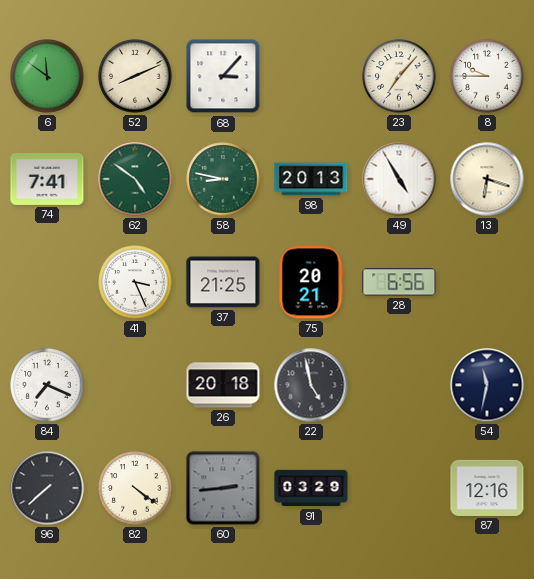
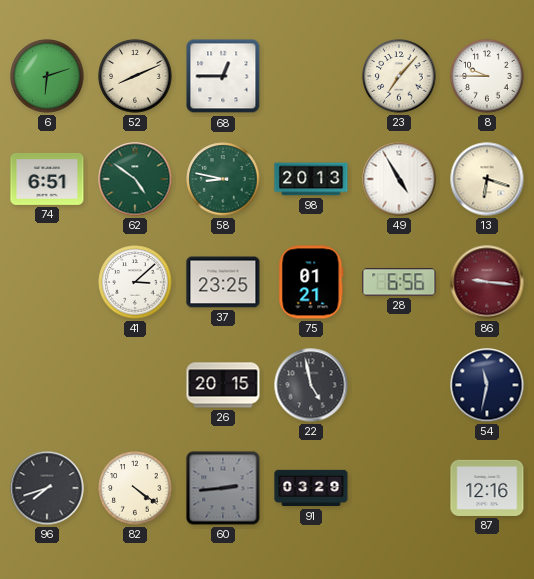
6: 11:51 -> 6:12
68: 3:07 -> 12:45
74: 7:41 -> 6:51
41: 3:26 -> 3:08
37: 21:25 -> 23:25
75: 20:21 -> 01:21
86: none -> 9:16
84: 7:19 -> none
26: 20:18 -> 20:15
96: 7:38 -> 7:42
